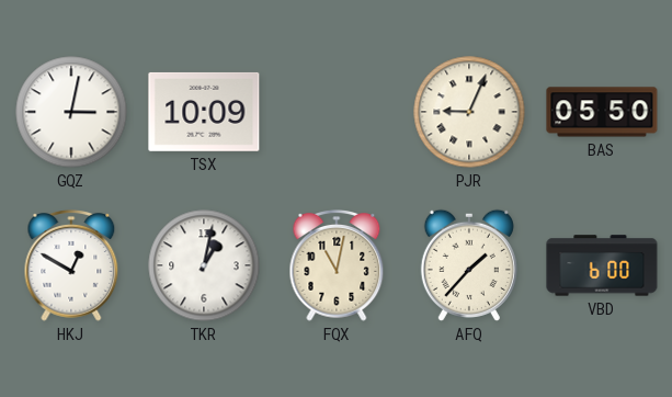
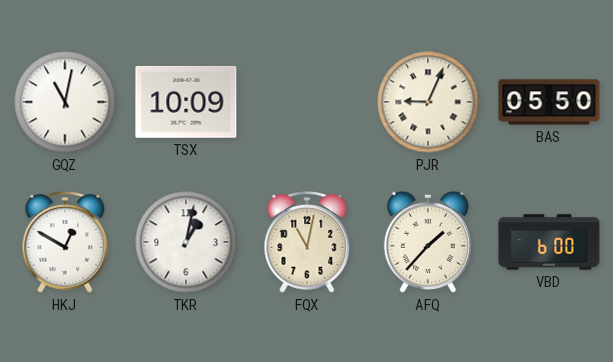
GQZ: 3:02 -> 11:02
